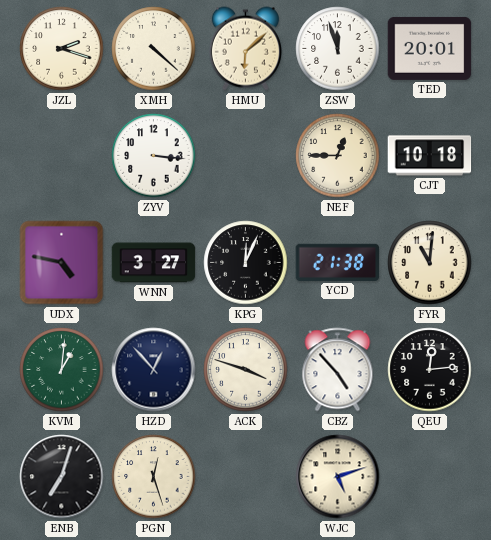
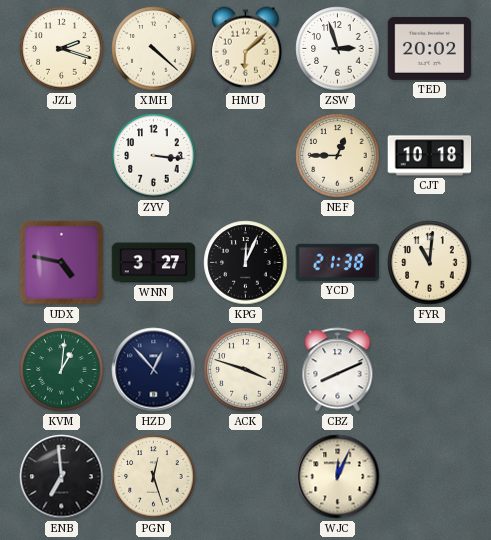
ZSW: 11:57 -> 2:57
TED: 20:01 -> 20:02
CBZ: 4:53 -> 8:11
QEU: 12:14 -> none
ENB: 7:03 -> 6:59
WJC: 5:12 -> 12:04
